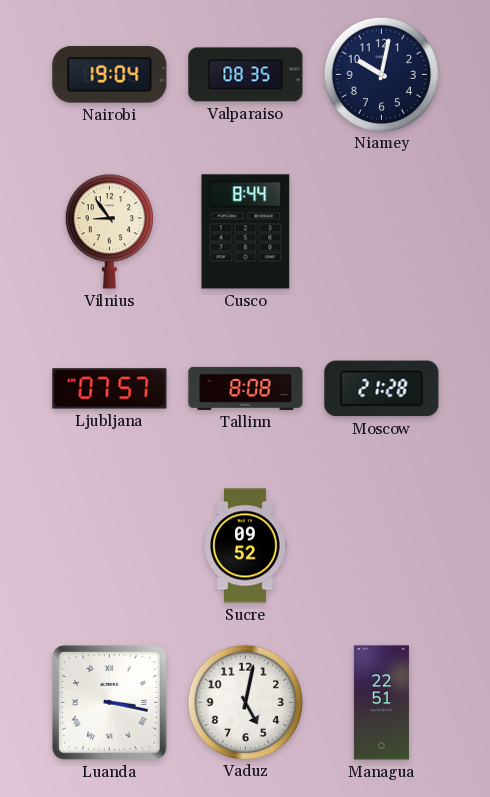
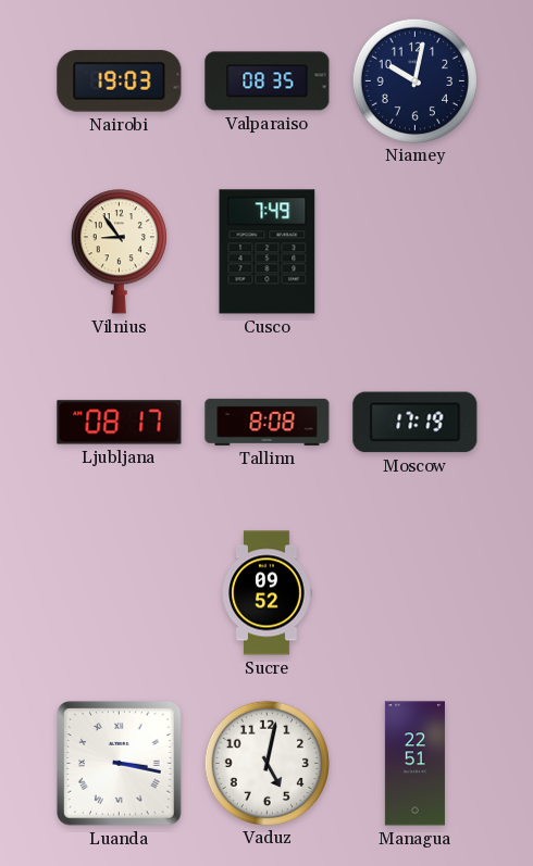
Nairobi: 19:04 -> 19:03
Cusco: 8:44 -> 7:49
Ljubljana: 07:57 -> 08:17
Moscow: 21:28 -> 17:19
